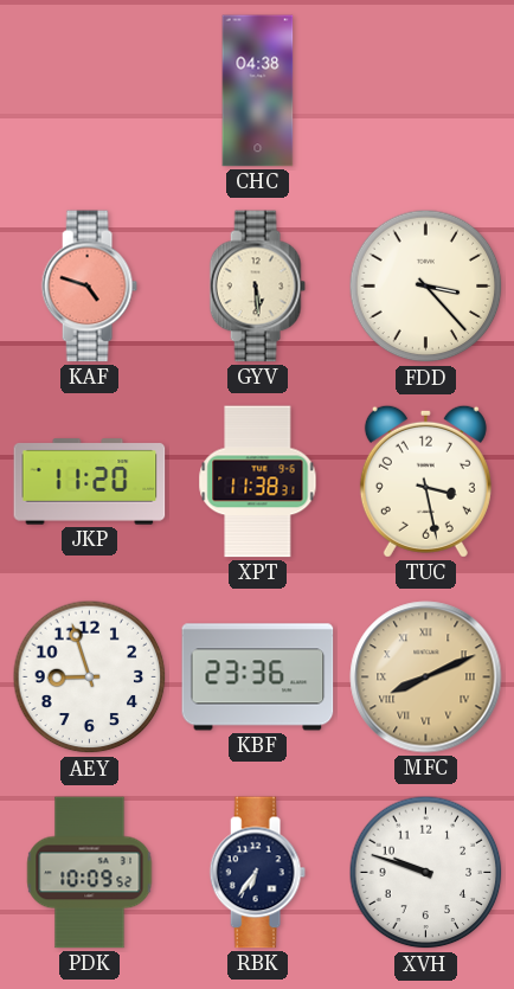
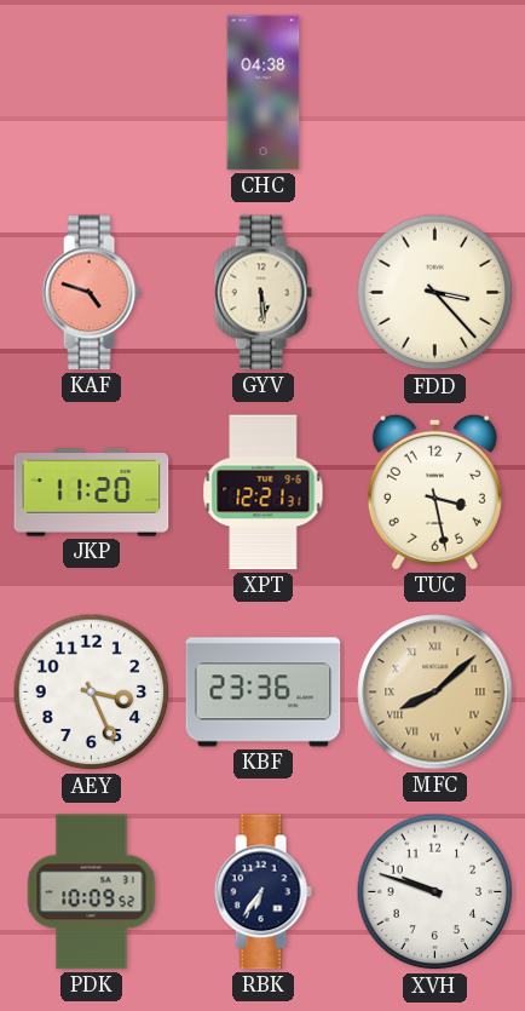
XPT: 11:38 -> 12:21
AEY: 8:57 -> 3:26
MFC: 8:11 -> 8:08
